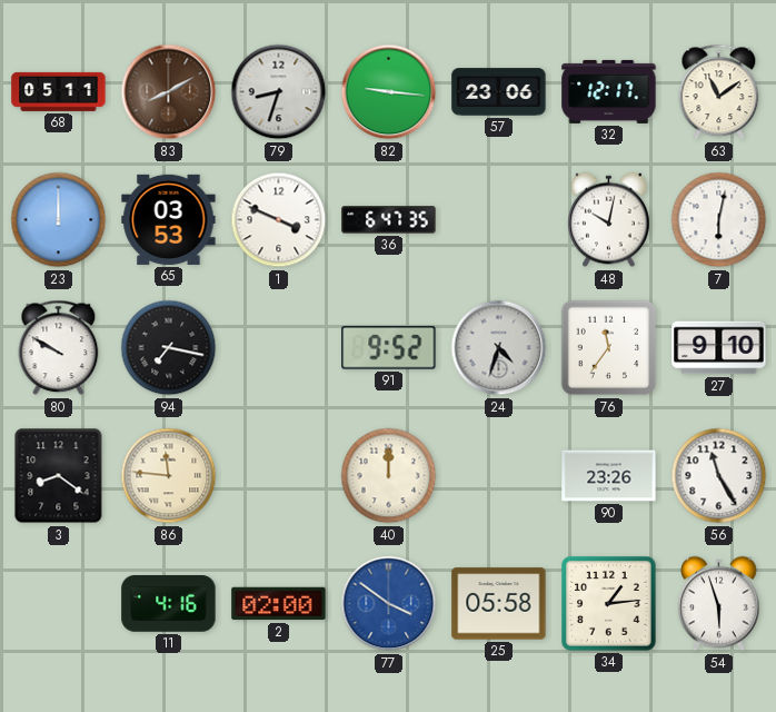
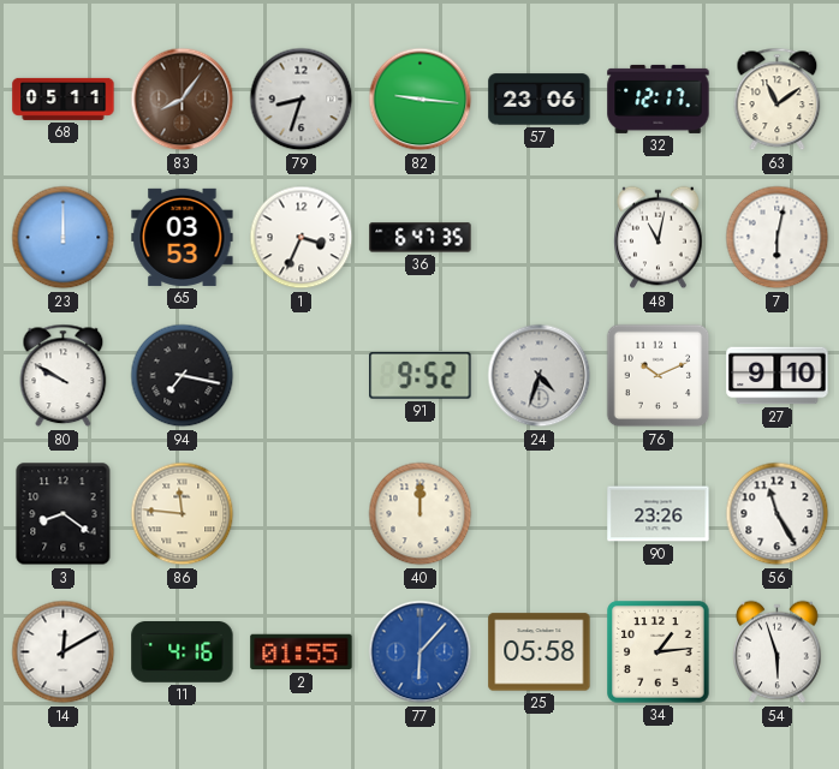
83: 8:10 -> 8:06
1: 3:49 -> 3:34
48: 10:02 -> 11:02
76: 11:36 -> 10:11
14: none -> 12:10
2: 02:00 -> 01:55
77: 3:51 -> 6:07
